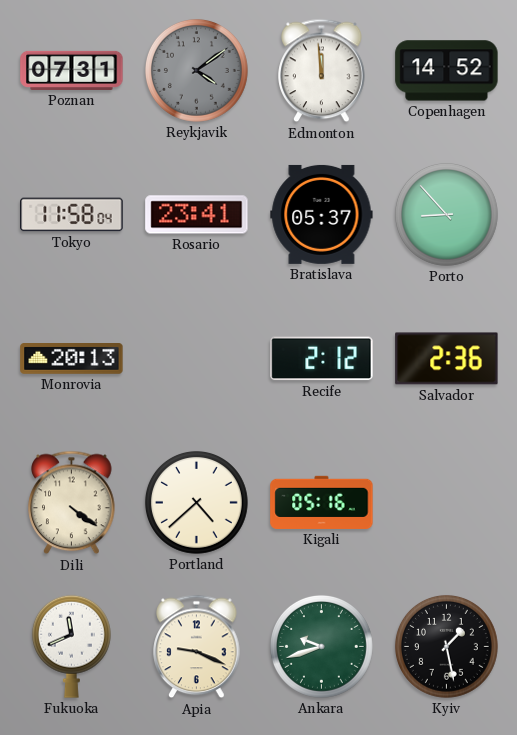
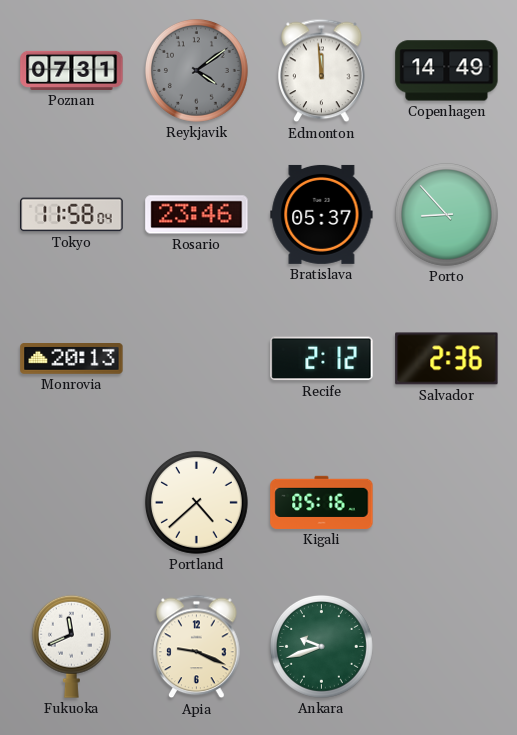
Copenhagen: 14:52 -> 14:49
Rosario: 23:41 -> 23:46
Dili: 4:21 -> none
Kyiv: 1:28 -> none
